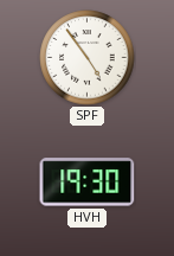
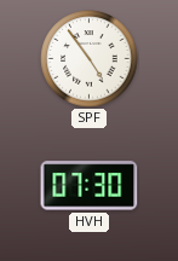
HVH: 19:30 -> 07:30
